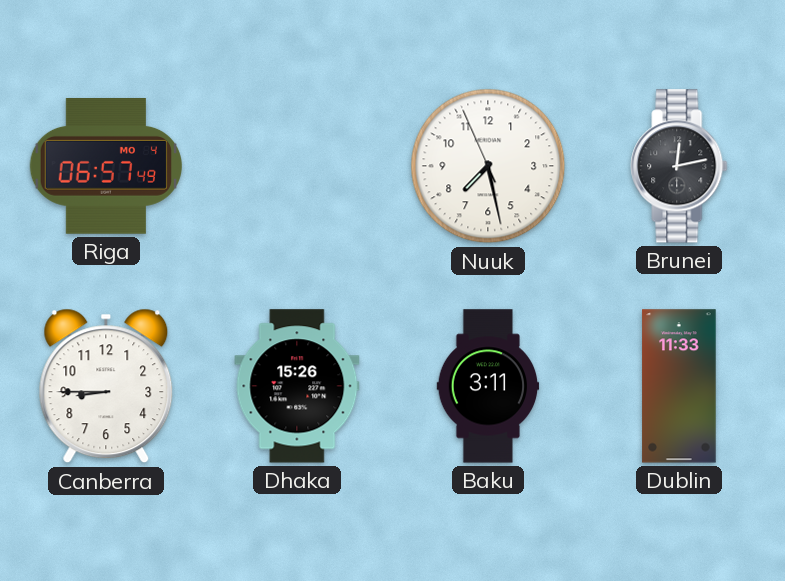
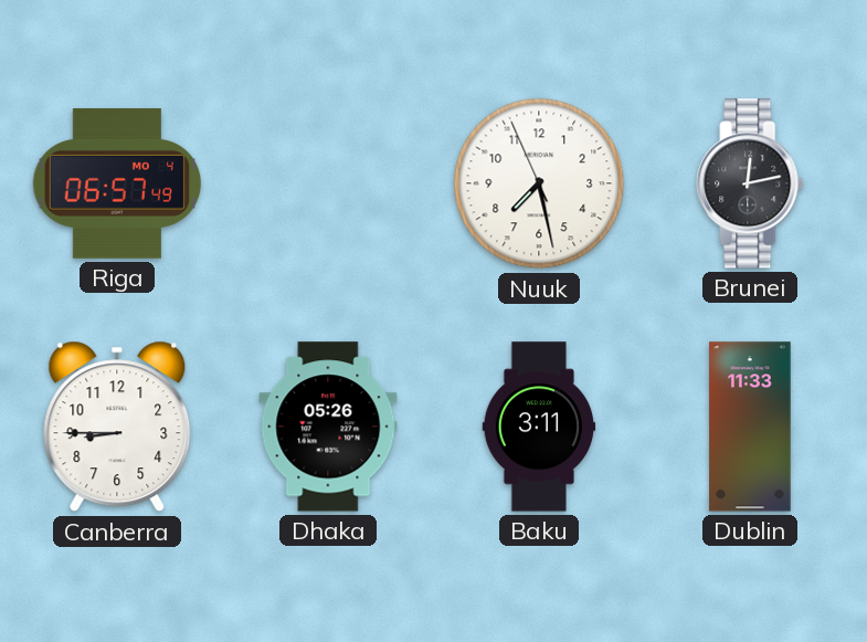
Dhaka: 15:26 -> 05:26
